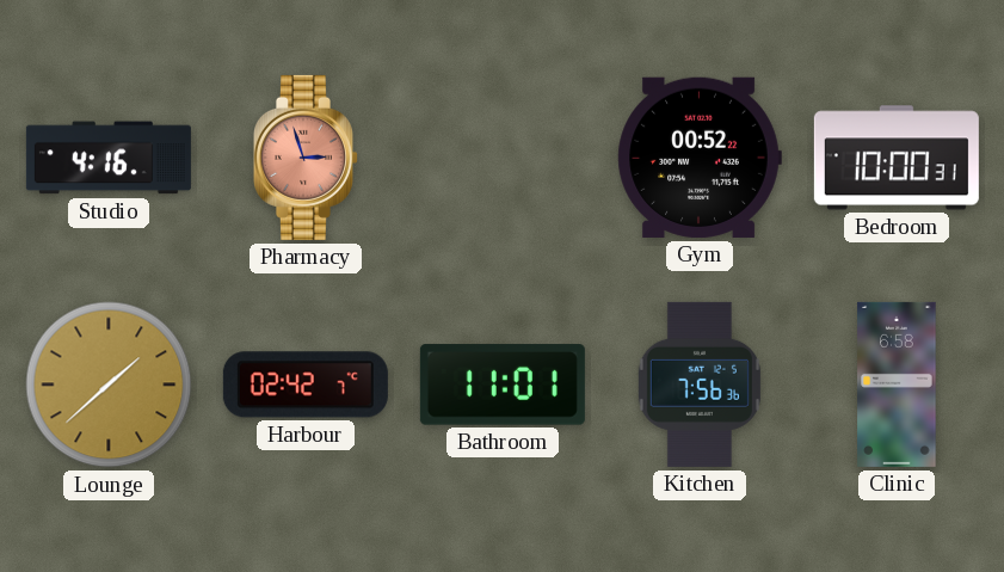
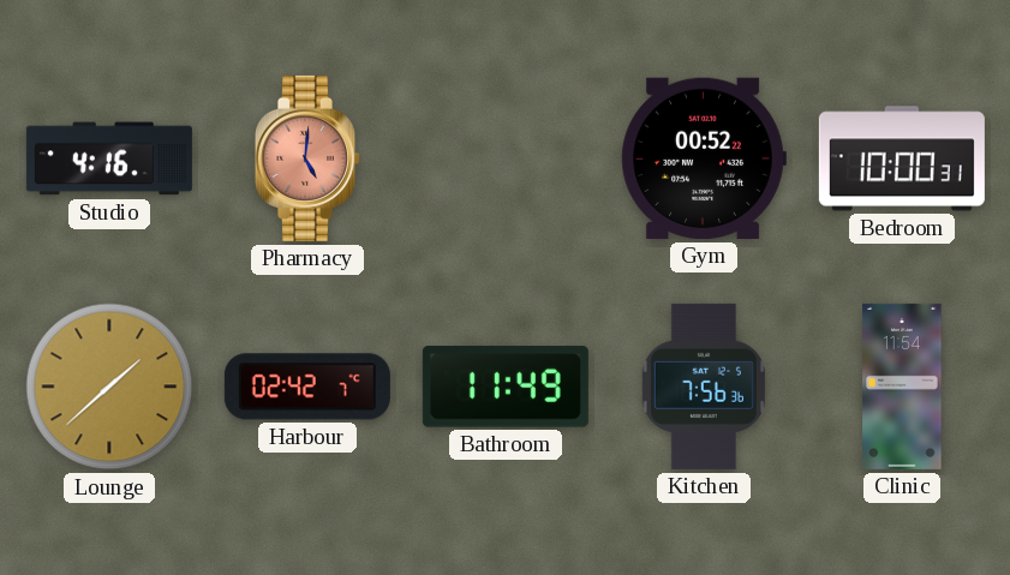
Pharmacy: 2:57 -> 5:01
Bathroom: 11:01 -> 11:49
Clinic: 6:58 -> 11:54
